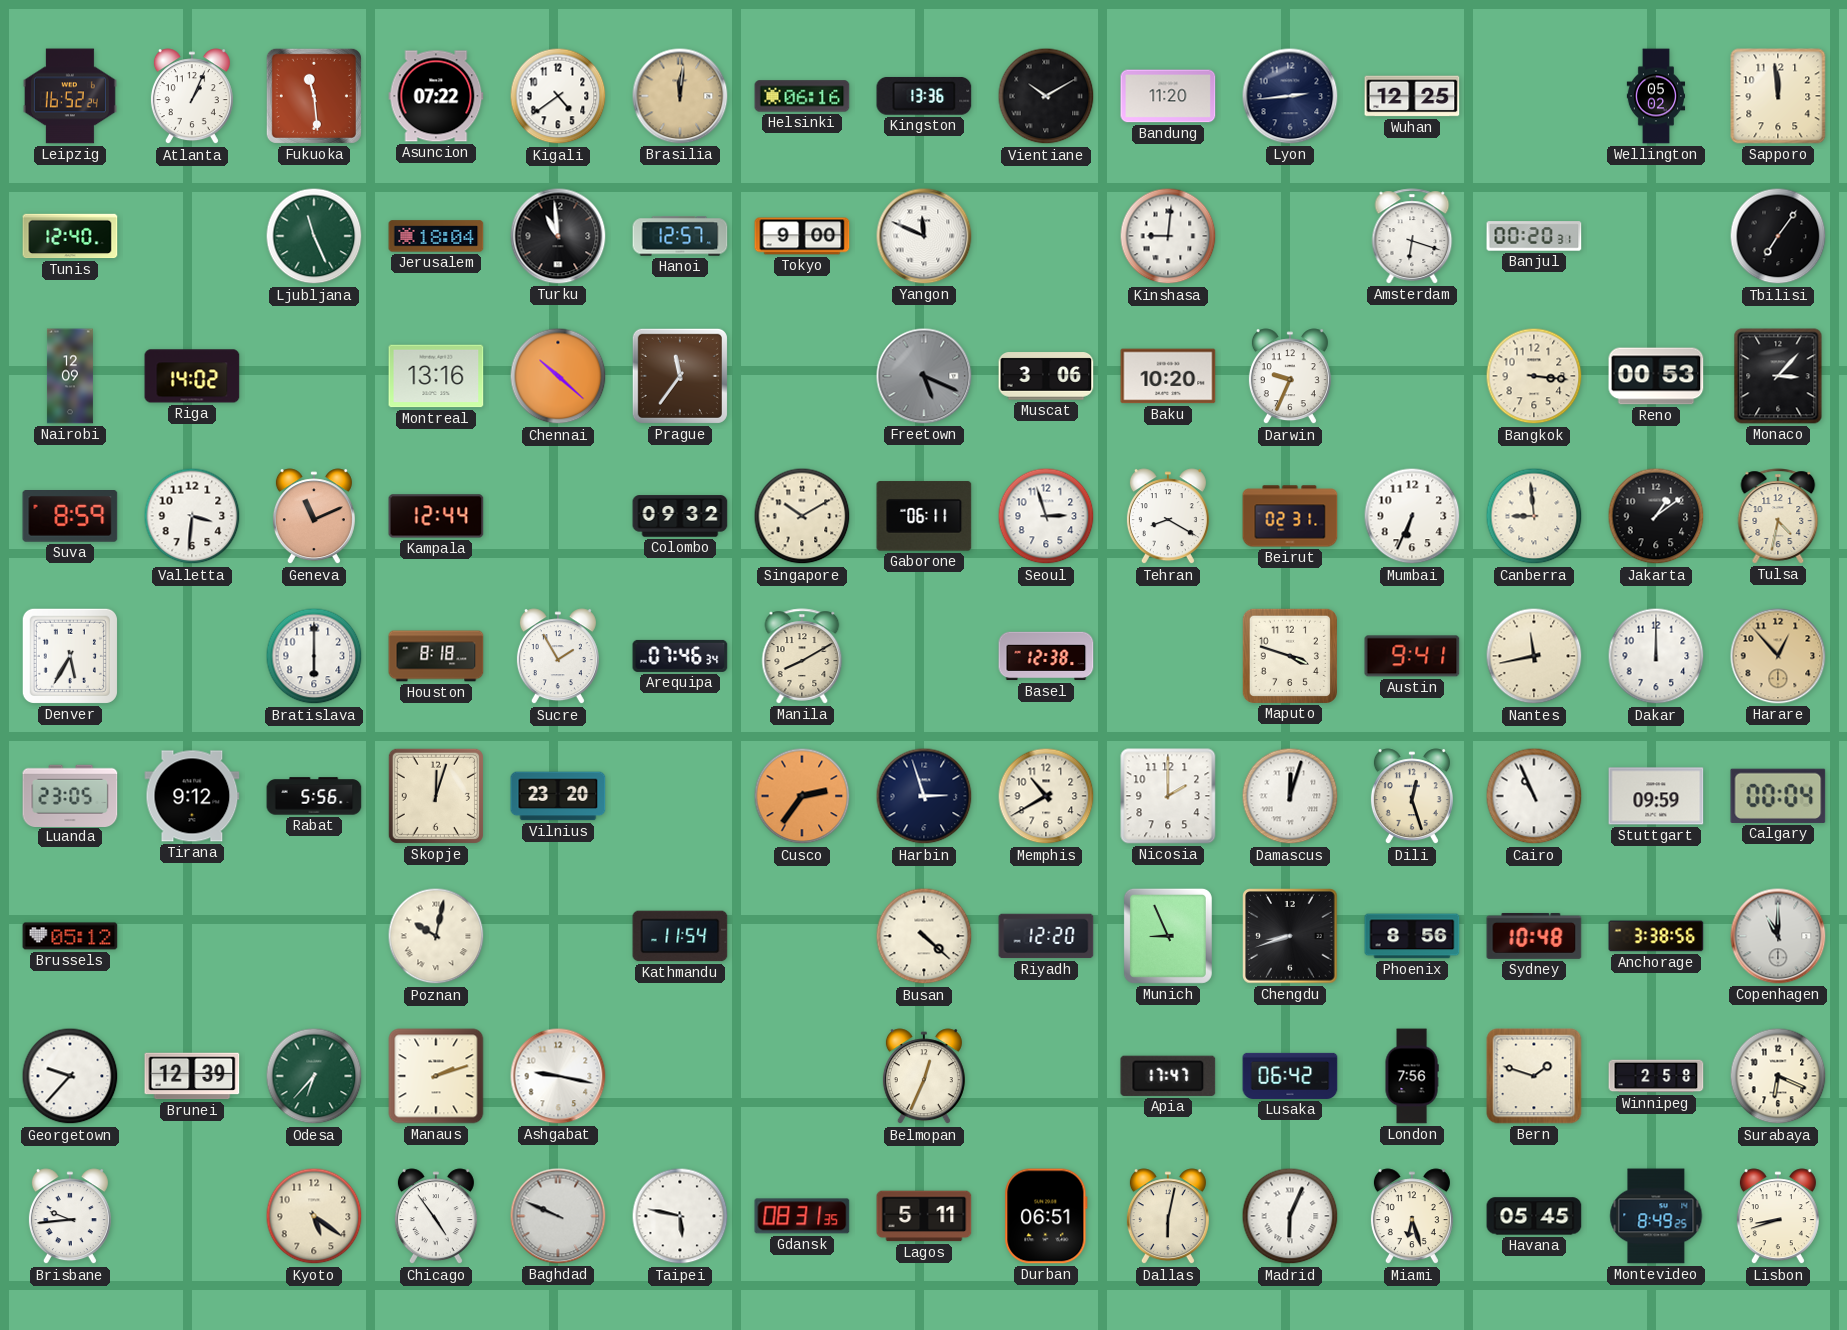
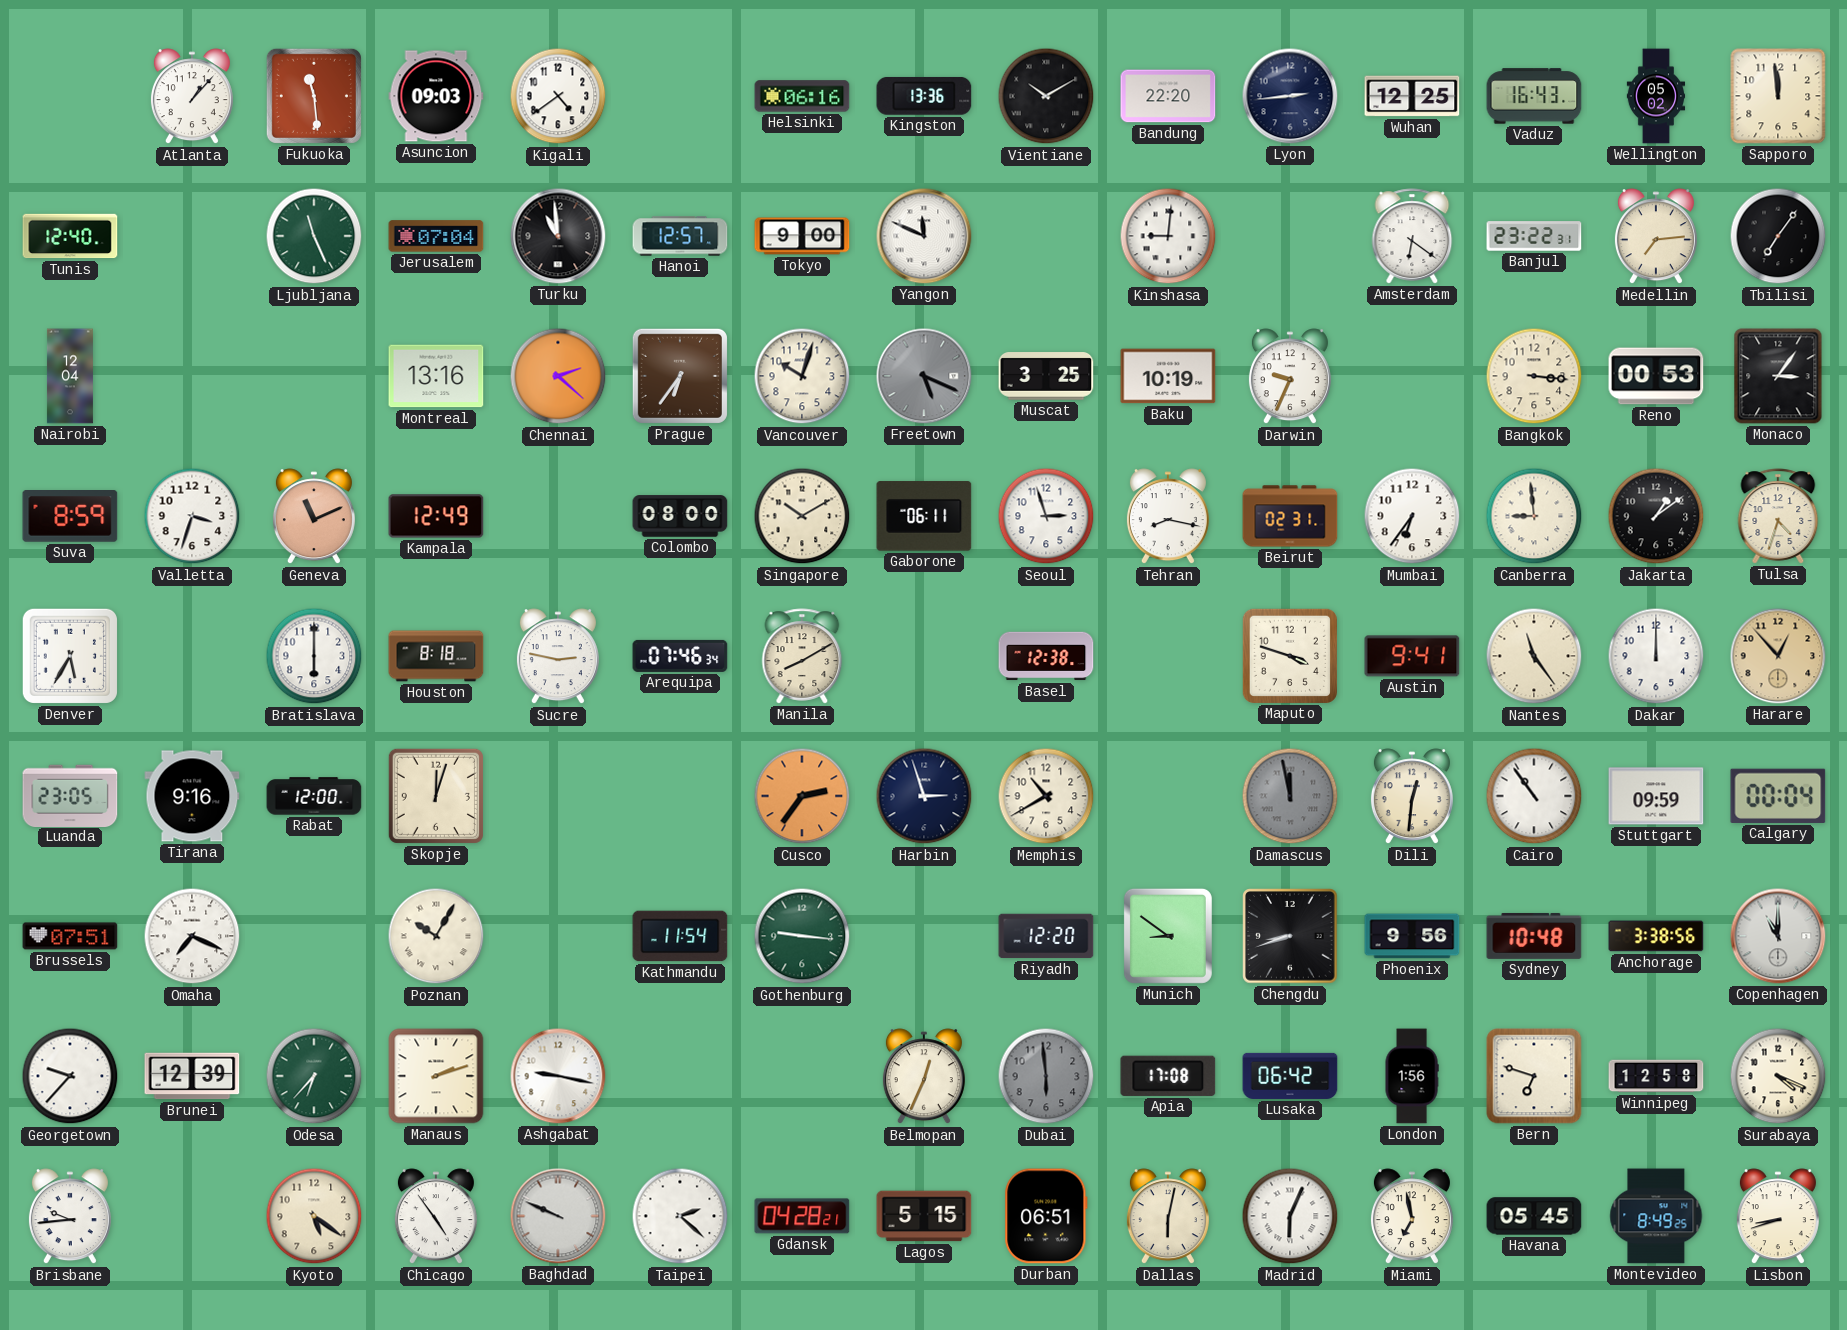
Leipzig: 16:52 -> none
Atlanta: 1:04 -> 1:07
Asuncion: 07:22 -> 09:03
Brasilia: 12:01 -> none
Bandung: 11:20 -> 22:20
Vaduz: none -> 16:43
Jerusalem: 18:04 -> 07:04
Amsterdam: 6:18 -> 6:21
Banjul: 00:20 -> 23:22
Medellin: none -> 7:14
Nairobi: 12:09 -> 12:04
Riga: 14:02 -> none
Chennai: 10:22 -> 2:22
Prague: 11:36 -> 6:36
Vancouver: none -> 10:03
Muscat: 3:06 -> 3:25
Baku: 10:20 -> 10:19
Monaco: 3:07 -> 3:06
Valletta: 3:31 -> 3:33
Kampala: 12:44 -> 12:49
Colombo: 09:32 -> 08:00
Tehran: 8:20 -> 8:17
Mumbai: 6:34 -> 6:36
Tulsa: 4:32 -> 4:33
Sucre: 1:55 -> 2:47
Nantes: 11:43 -> 11:24
Tirana: 9:12 -> 9:16
Rabat: 5:56 -> 12:00
Vilnius: 23:20 -> none
Nicosia: 2:00 -> none
Damascus: 12:03 -> 11:58
Damascus dial: white -> grey
Dili: 12:27 -> 12:31
Cairo: 10:56 -> 10:54
Brussels: 05:12 -> 07:51
Omaha: none -> 7:19
Poznan: 10:02 -> 10:05
Gothenburg: none -> 9:16
Busan: 4:22 -> none
Munich: 8:56 -> 8:51
Phoenix: 8:56 -> 9:56
Dubai: none -> 5:59
Apia: 17:47 -> 17:08
London: 7:56 -> 1:56
Bern: 1:48 -> 6:48
Winnipeg: 2:58 -> 12:58
Surabaya: 6:19 -> 4:19
Taipei: 5:47 -> 2:22
Gdansk: 08:31 -> 04:28
Lagos: 5:11 -> 5:15
Miami: 6:27 -> 6:58
